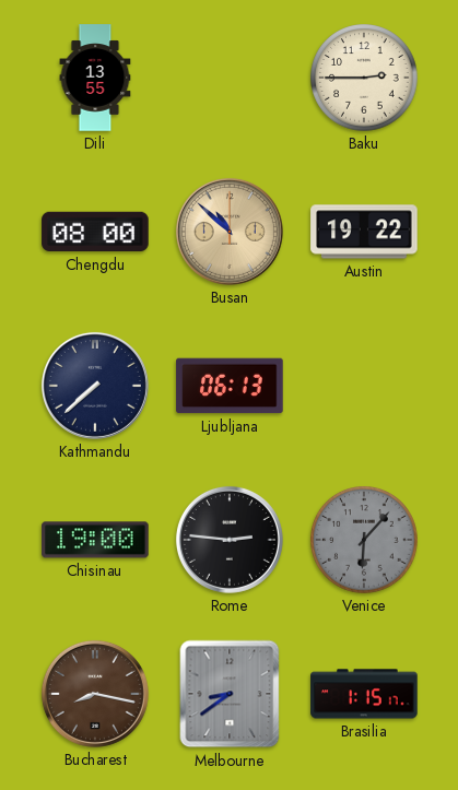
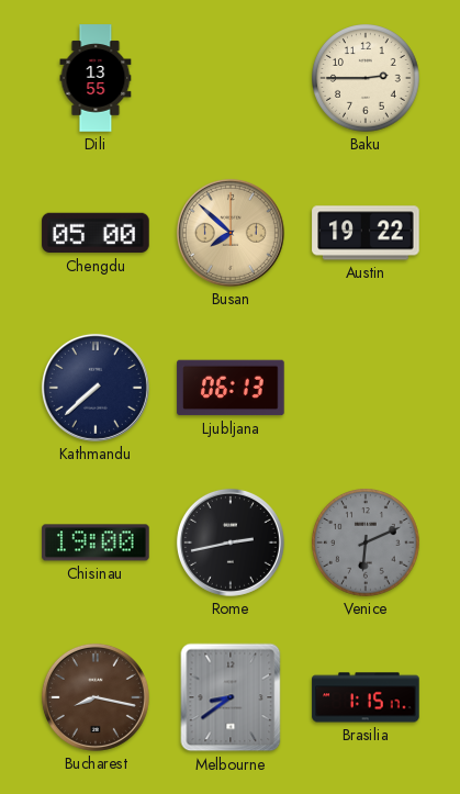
Chengdu: 08:00 -> 05:00
Busan: 10:52 -> 7:52
Rome: 2:46 -> 2:43
Venice: 6:07 -> 6:11
